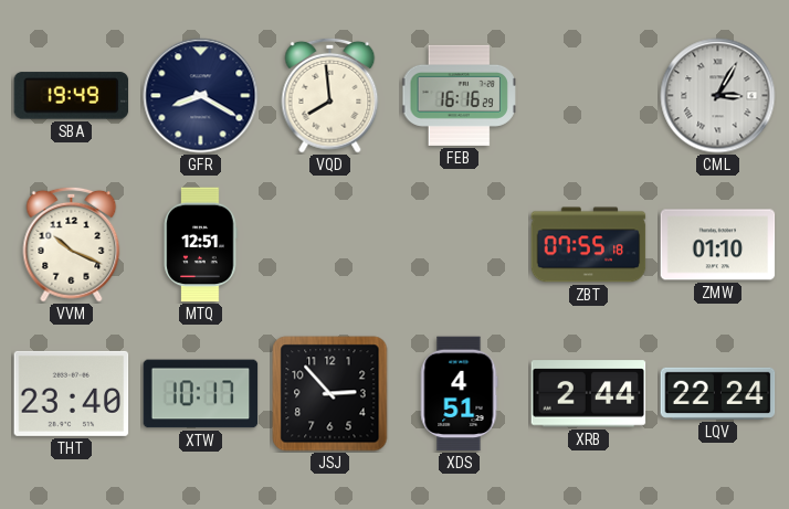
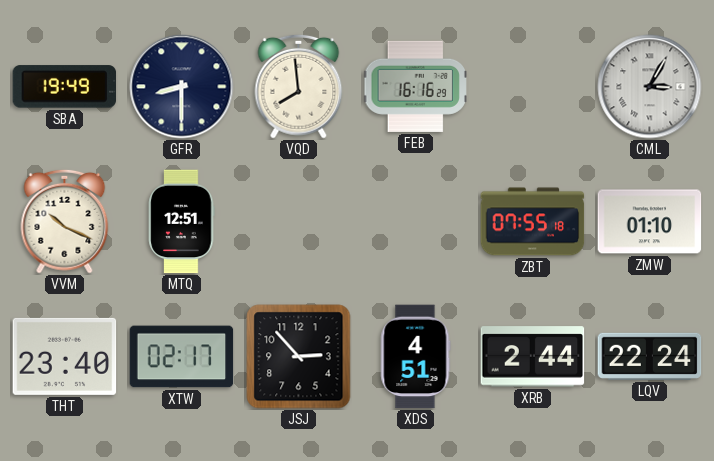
GFR: 8:20 -> 8:30
XTW: 10:17 -> 02:17
